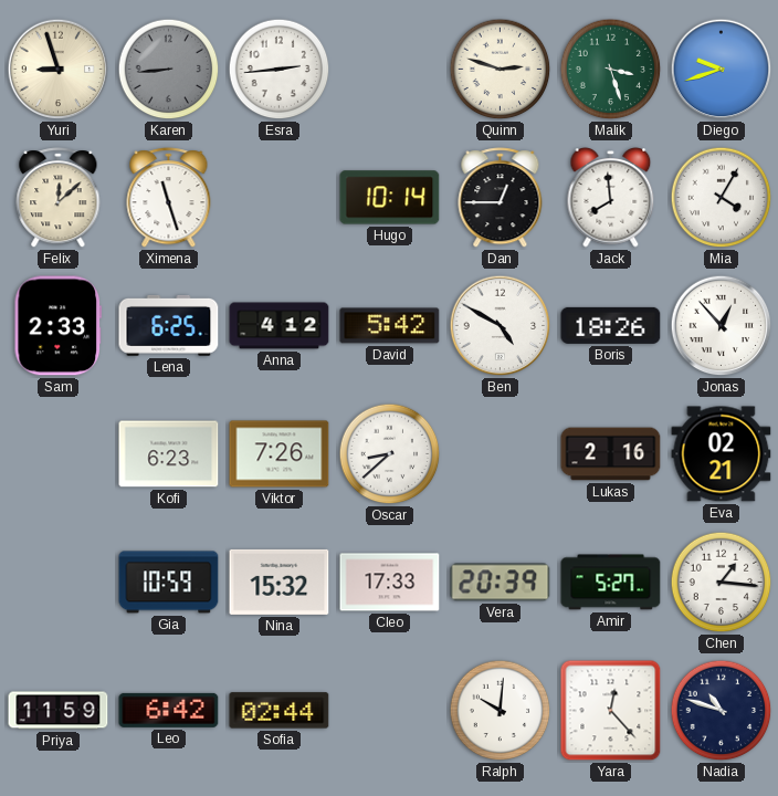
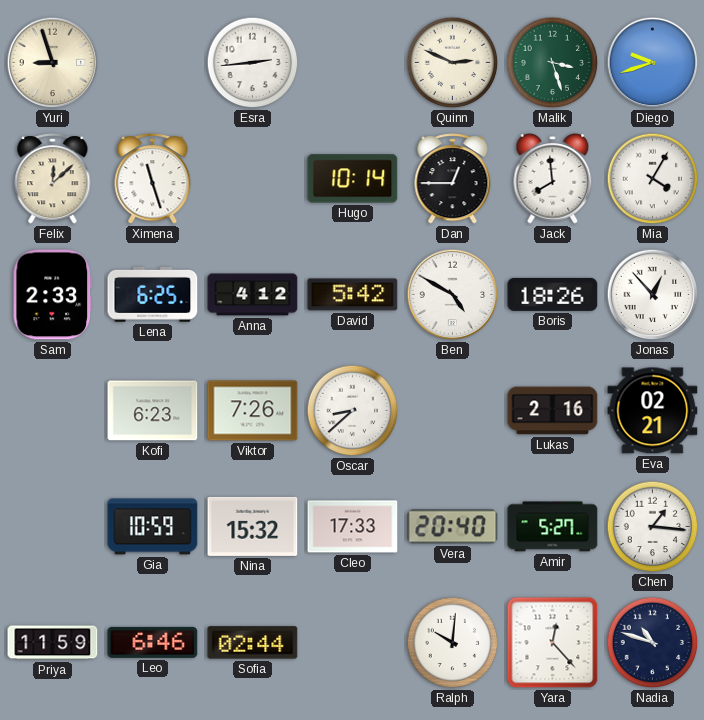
Karen: 8:44 -> none
Quinn: 2:48 -> 2:49
Vera: 20:39 -> 20:40
Leo: 6:42 -> 6:46
